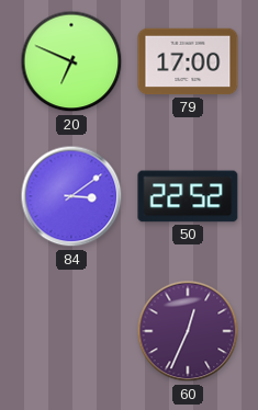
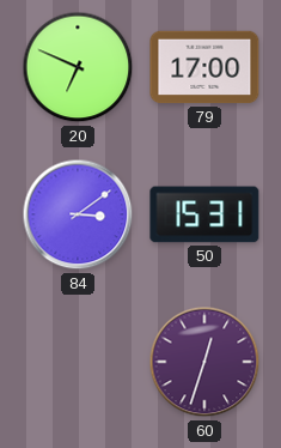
50: 22:52 -> 15:31
60: 12:34 -> 12:33
